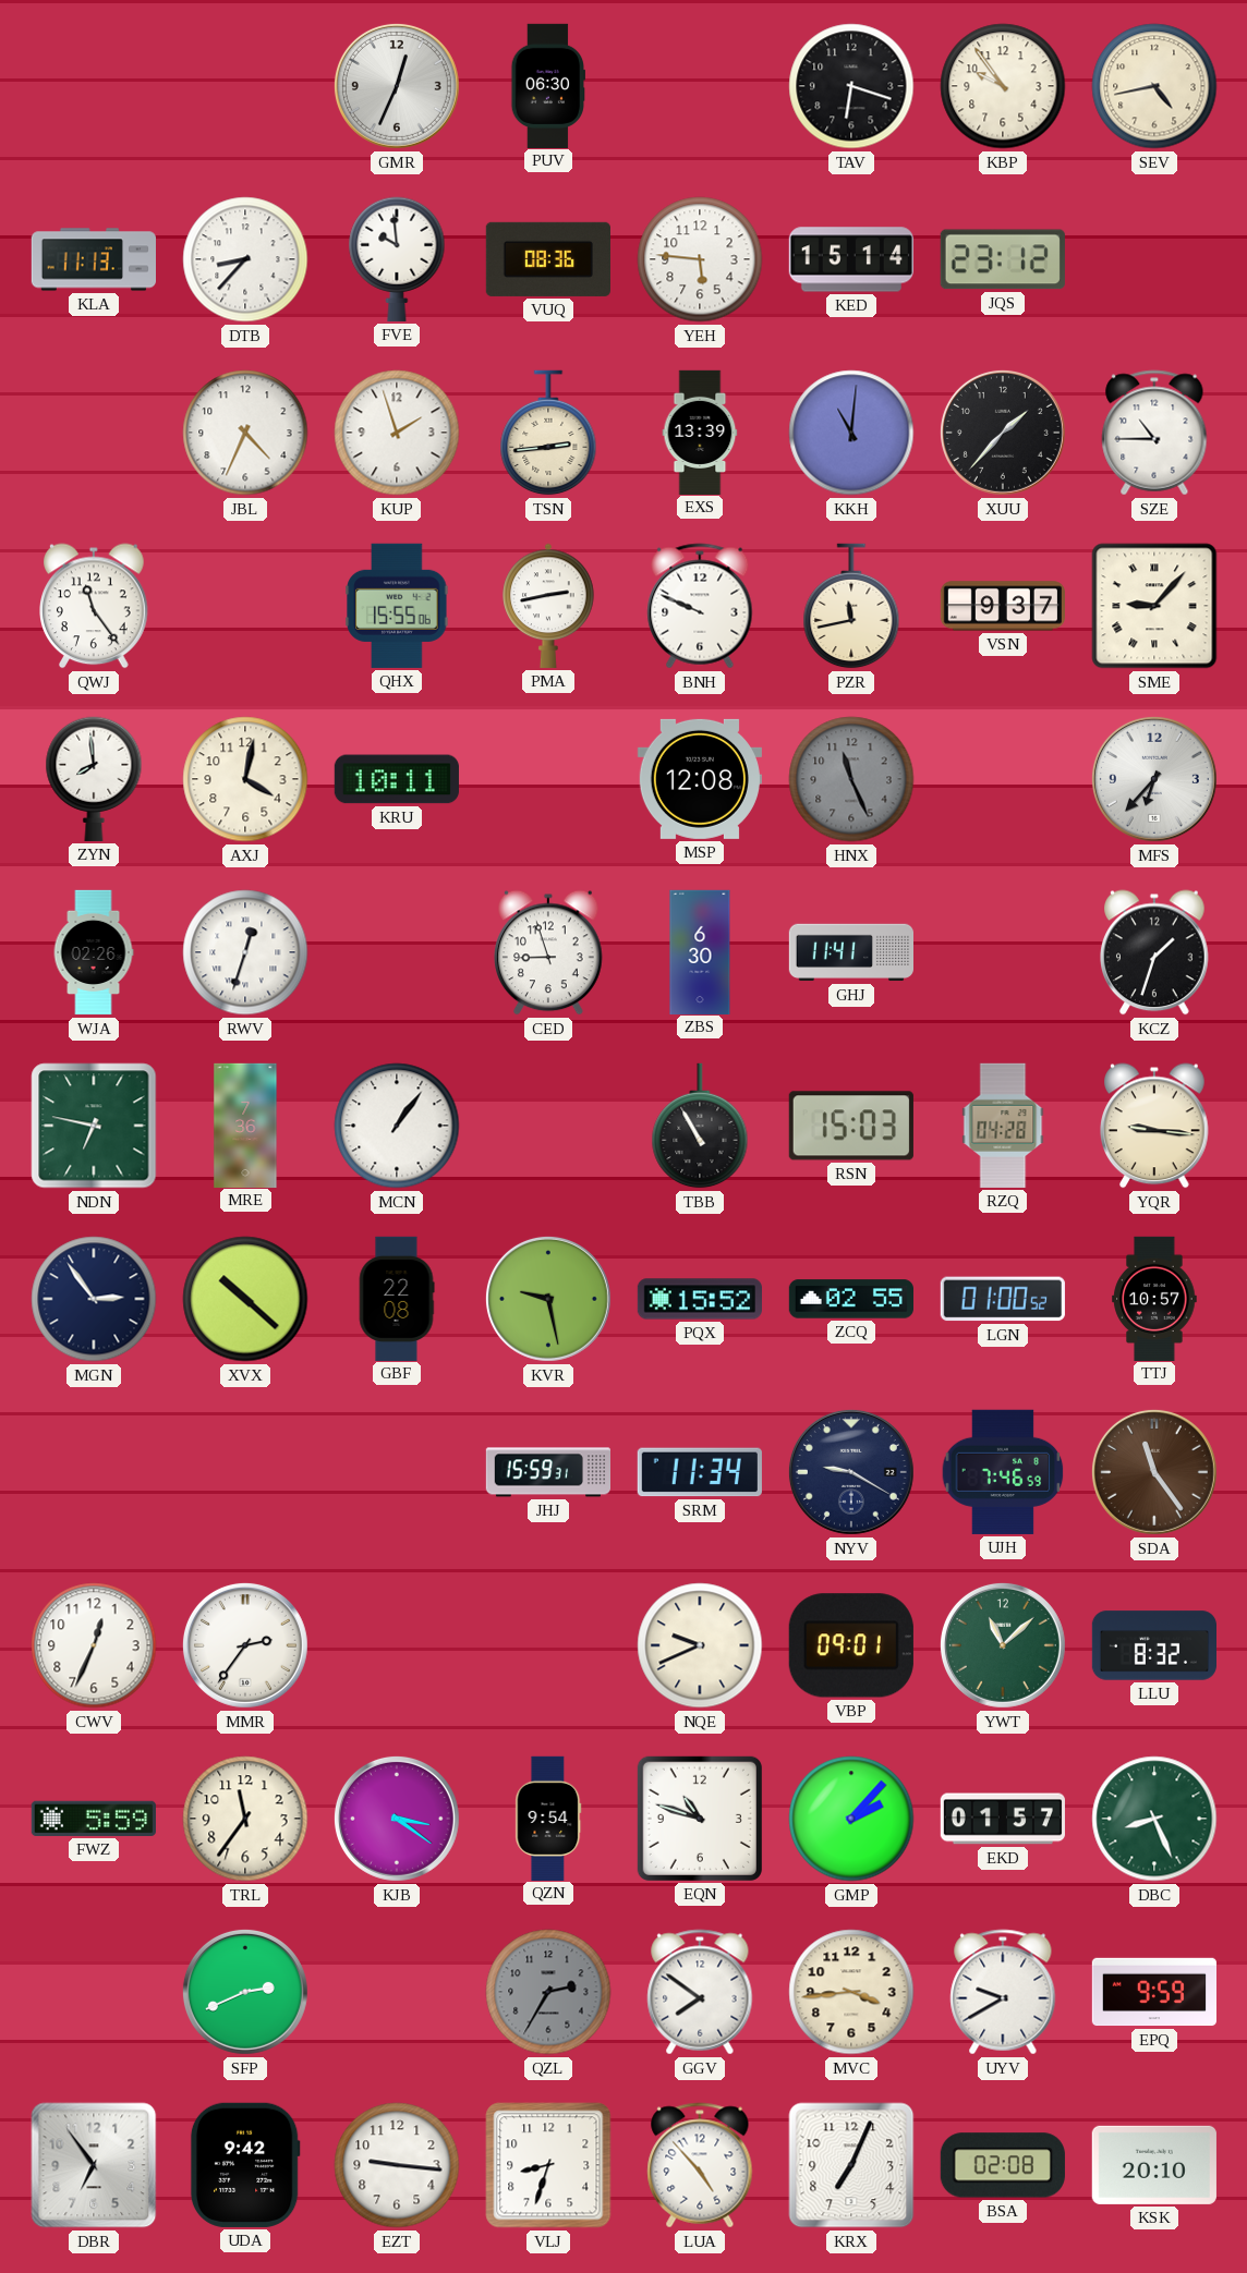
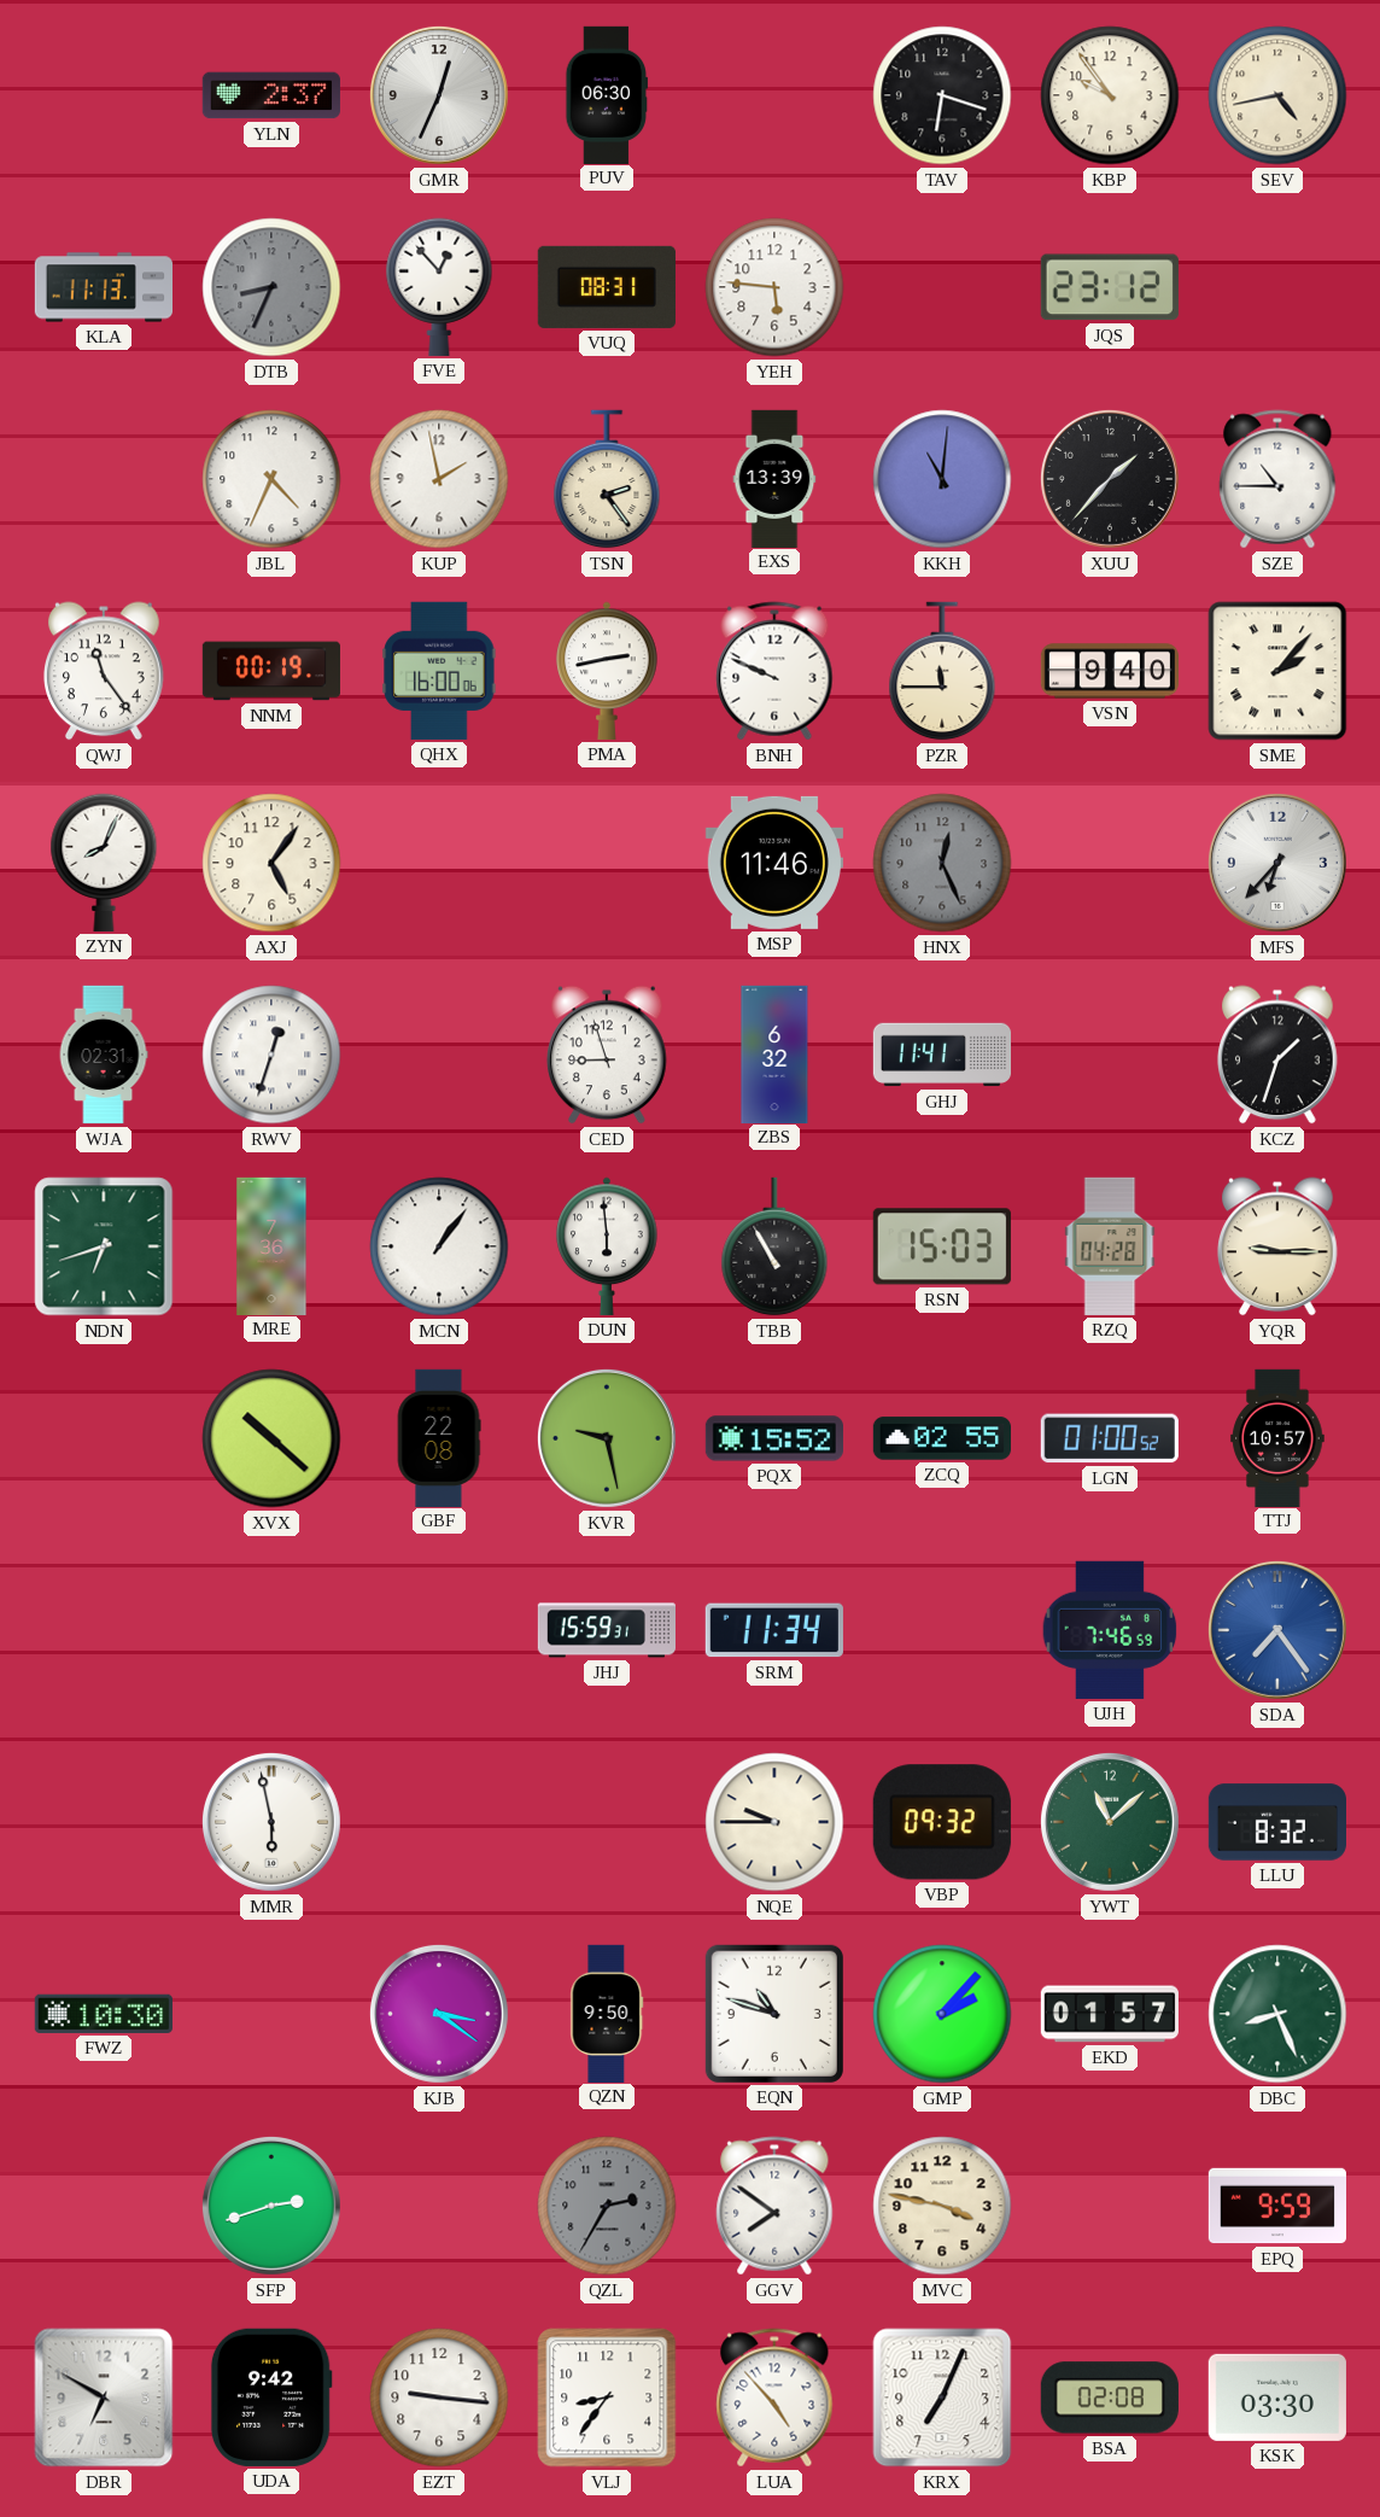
YLN: none -> 2:37
DTB: 8:37 -> 8:34
DTB dial: white -> grey
FVE: 9:59 -> 12:53
VUQ: 08:36 -> 08:31
KED: 15:14 -> none
KUP: 1:57 -> 1:58
TSN: 2:44 -> 2:24
NNM: none -> 00:19
QHX: 15:55 -> 16:00
PZR: 11:43 -> 11:45
VSN: 9:37 -> 9:40
SME: 9:07 -> 2:07
ZYN: 7:59 -> 8:04
AXJ: 4:02 -> 5:06
KRU: 10:11 -> none
MSP: 12:08 -> 11:46
HNX: 11:26 -> 12:26
WJA: 02:26 -> 02:31
ZBS: 6:30 -> 6:32
NDN: 6:47 -> 6:42
DUN: none -> 5:59
YQR: 9:16 -> 9:15
MGN: 2:54 -> none
NYV: 9:20 -> none
SDA: 11:24 -> 7:24
SDA dial: brown -> blue
CWV: 12:34 -> none
MMR: 2:36 -> 5:58
NQE: 9:41 -> 9:45
VBP: 09:01 -> 09:32
FWZ: 5:59 -> 10:30
TRL: 11:36 -> none
QZN: 9:54 -> 9:50
SFP: 2:41 -> 2:42
MVC: 3:44 -> 3:47
UYV: 9:40 -> none
DBR: 6:54 -> 6:50
VLJ: 8:33 -> 8:36
KSK: 20:10 -> 03:30
